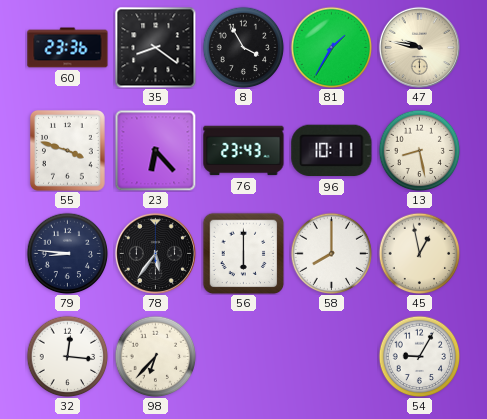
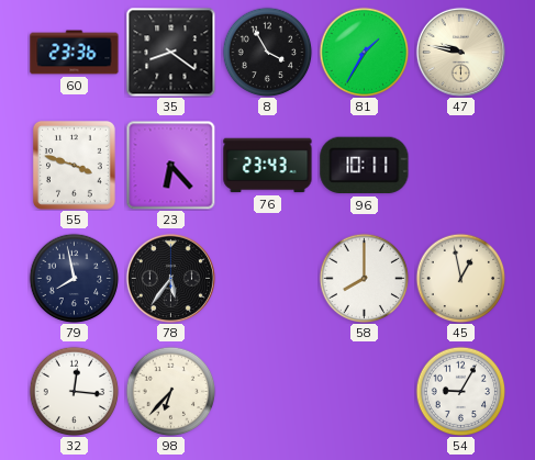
13: 8:28 -> none
79: 8:46 -> 7:58
56: 6:00 -> none
